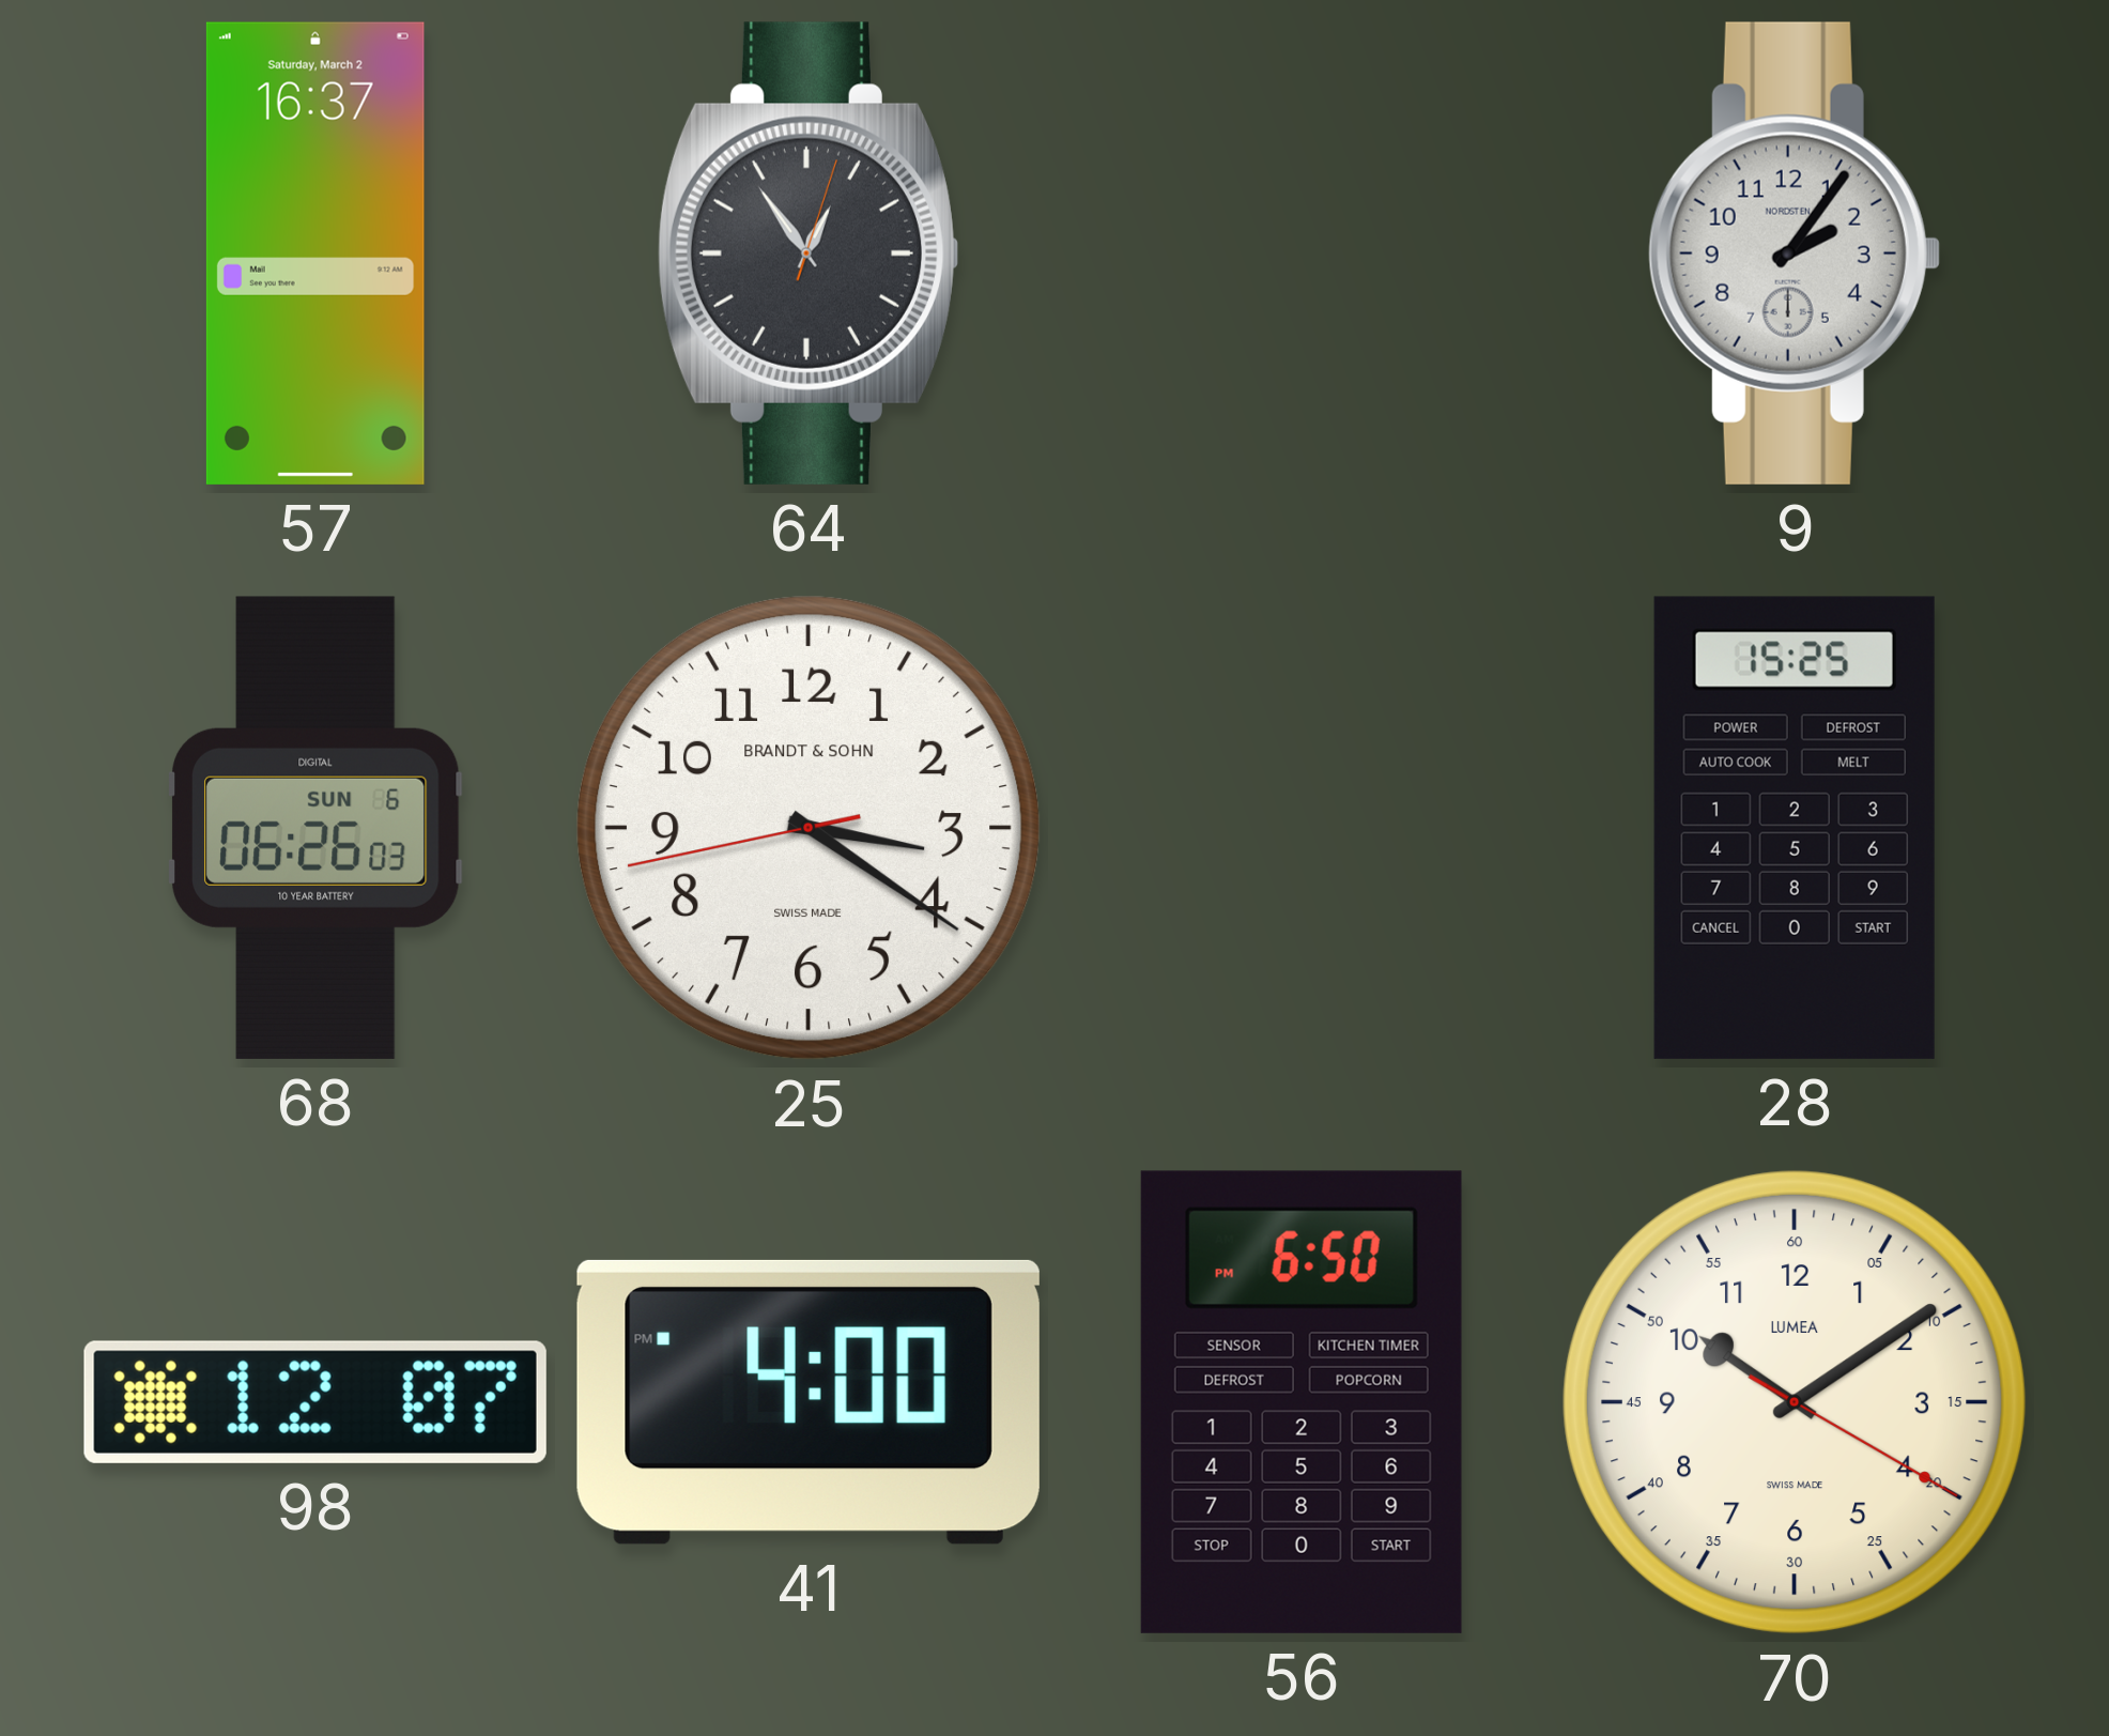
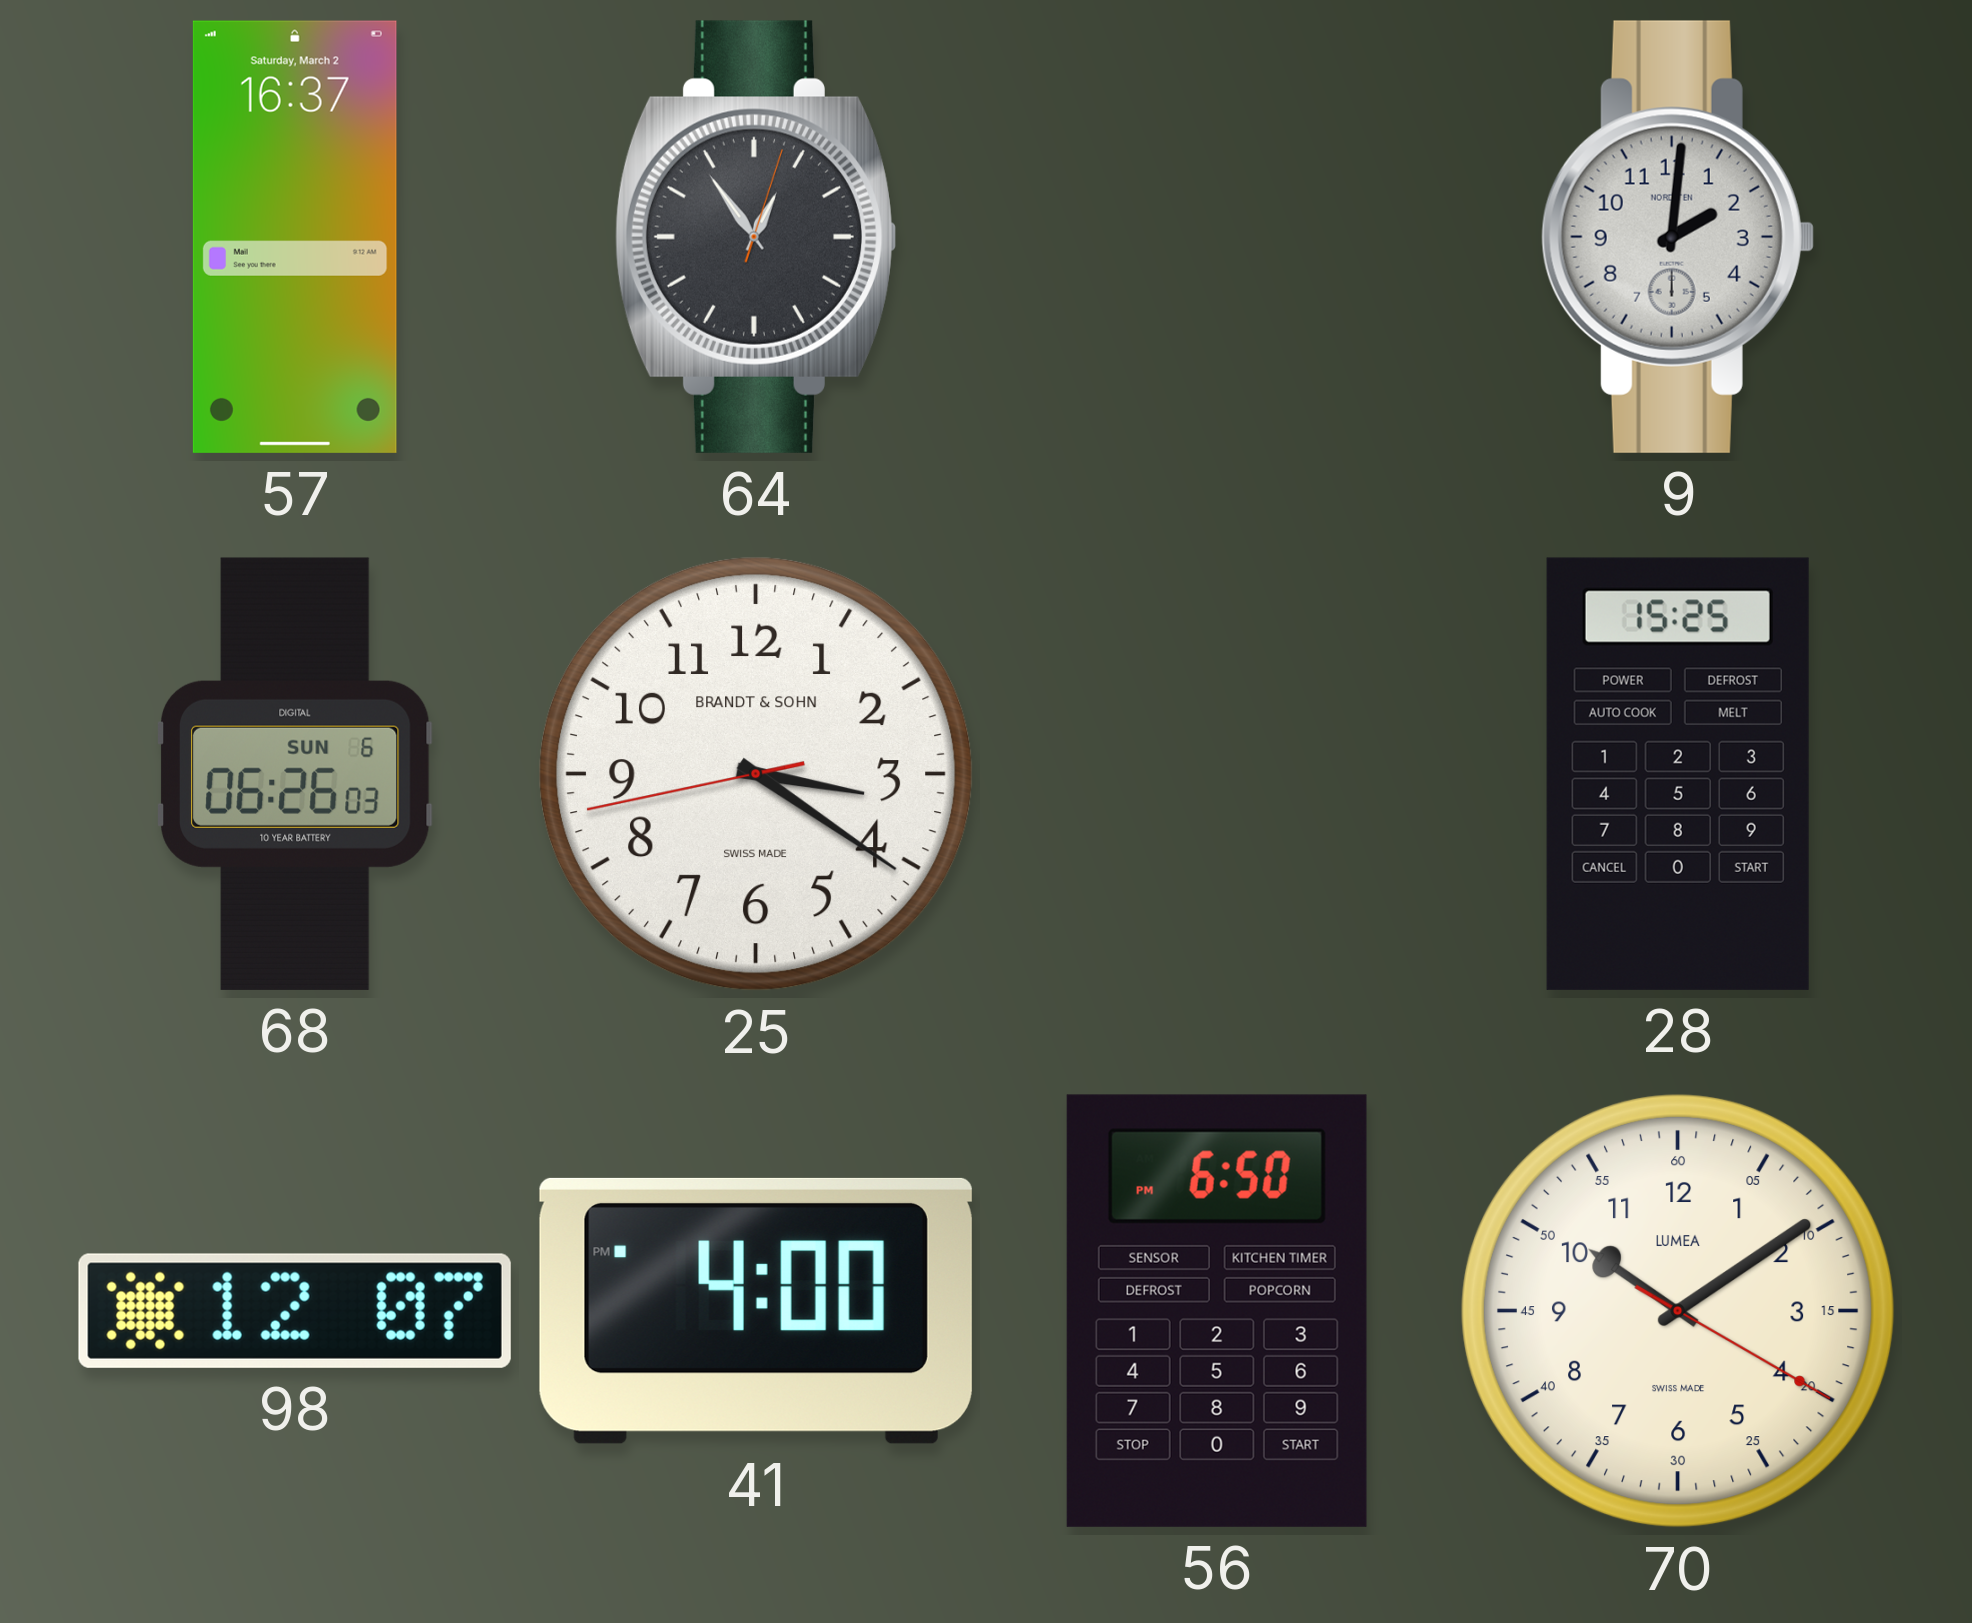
9: 2:06 -> 2:01
